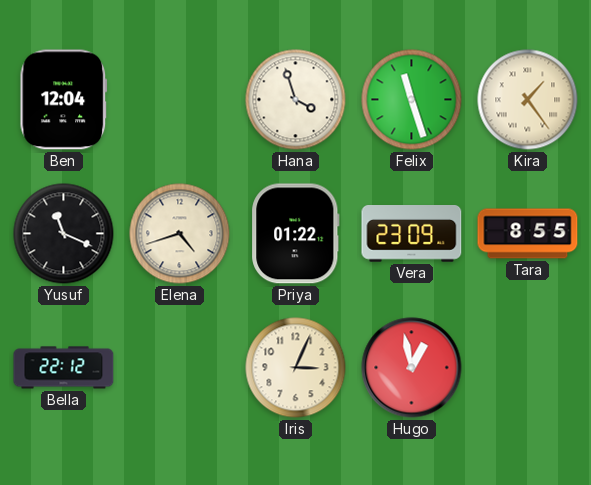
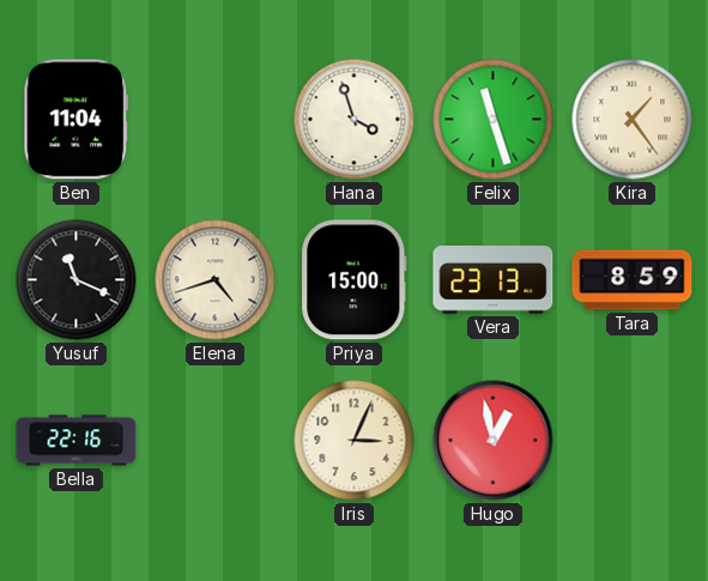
Ben: 12:04 -> 11:04
Priya: 01:22 -> 15:00
Vera: 23:09 -> 23:13
Tara: 8:55 -> 8:59
Bella: 22:12 -> 22:16
